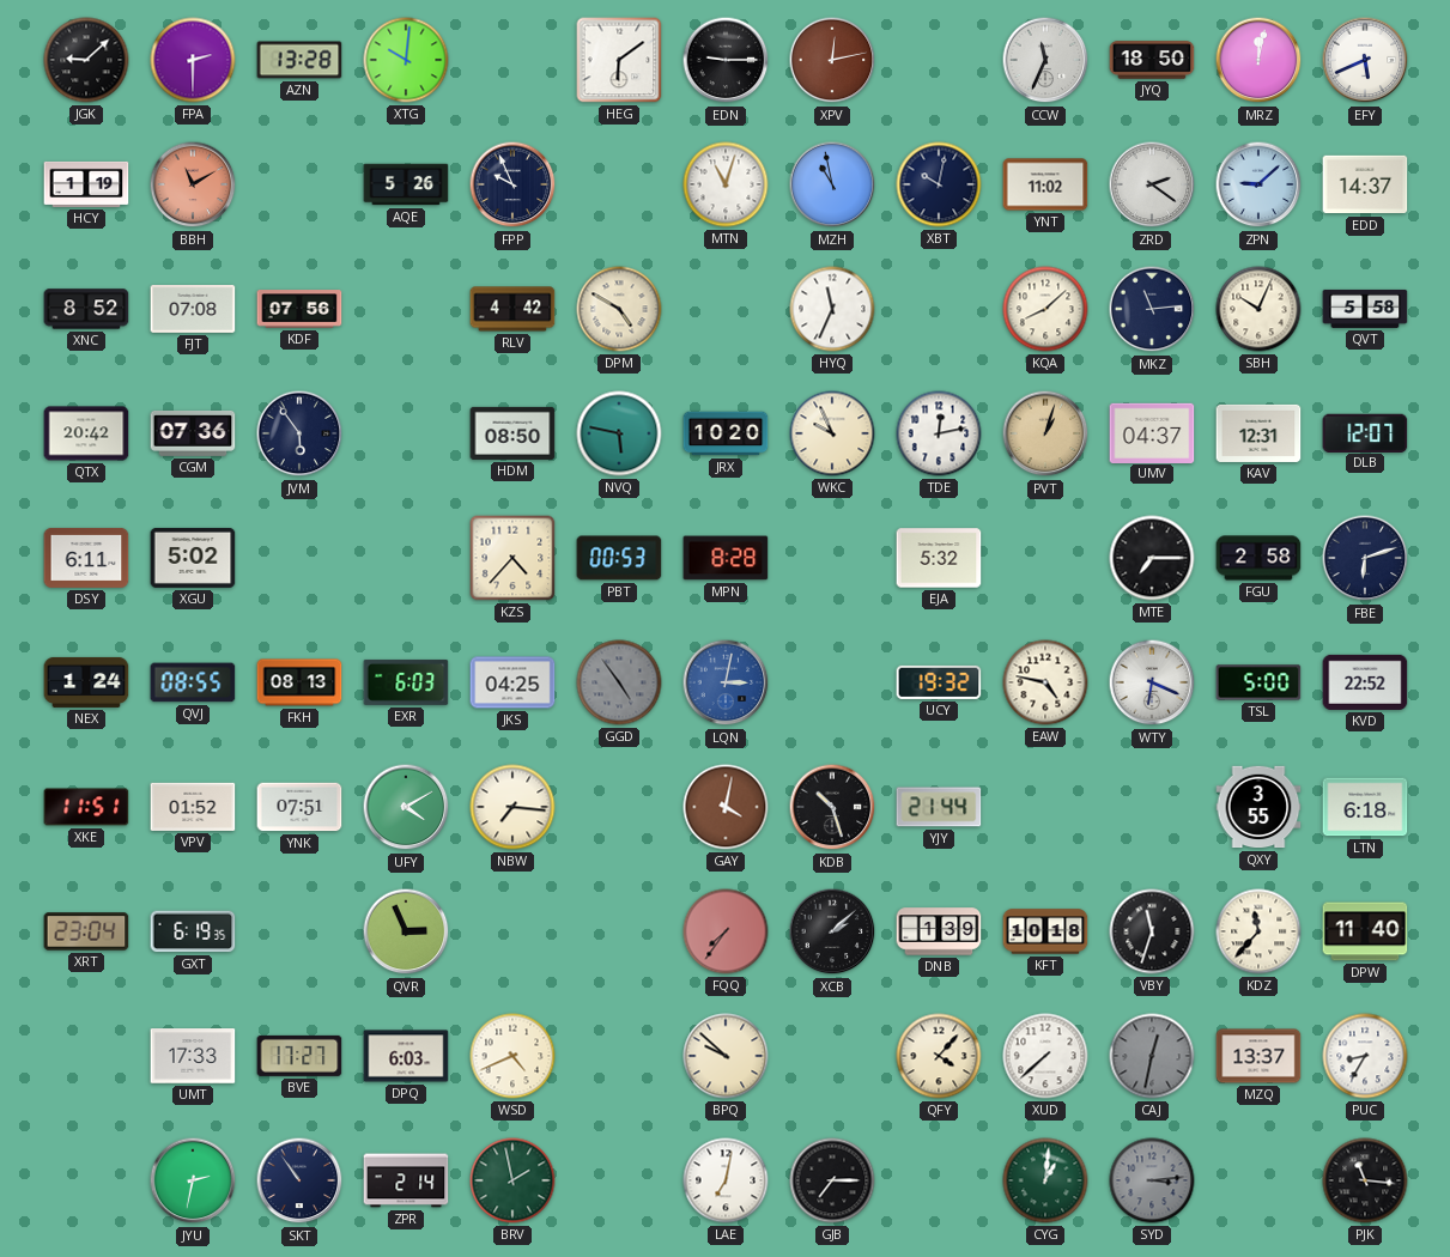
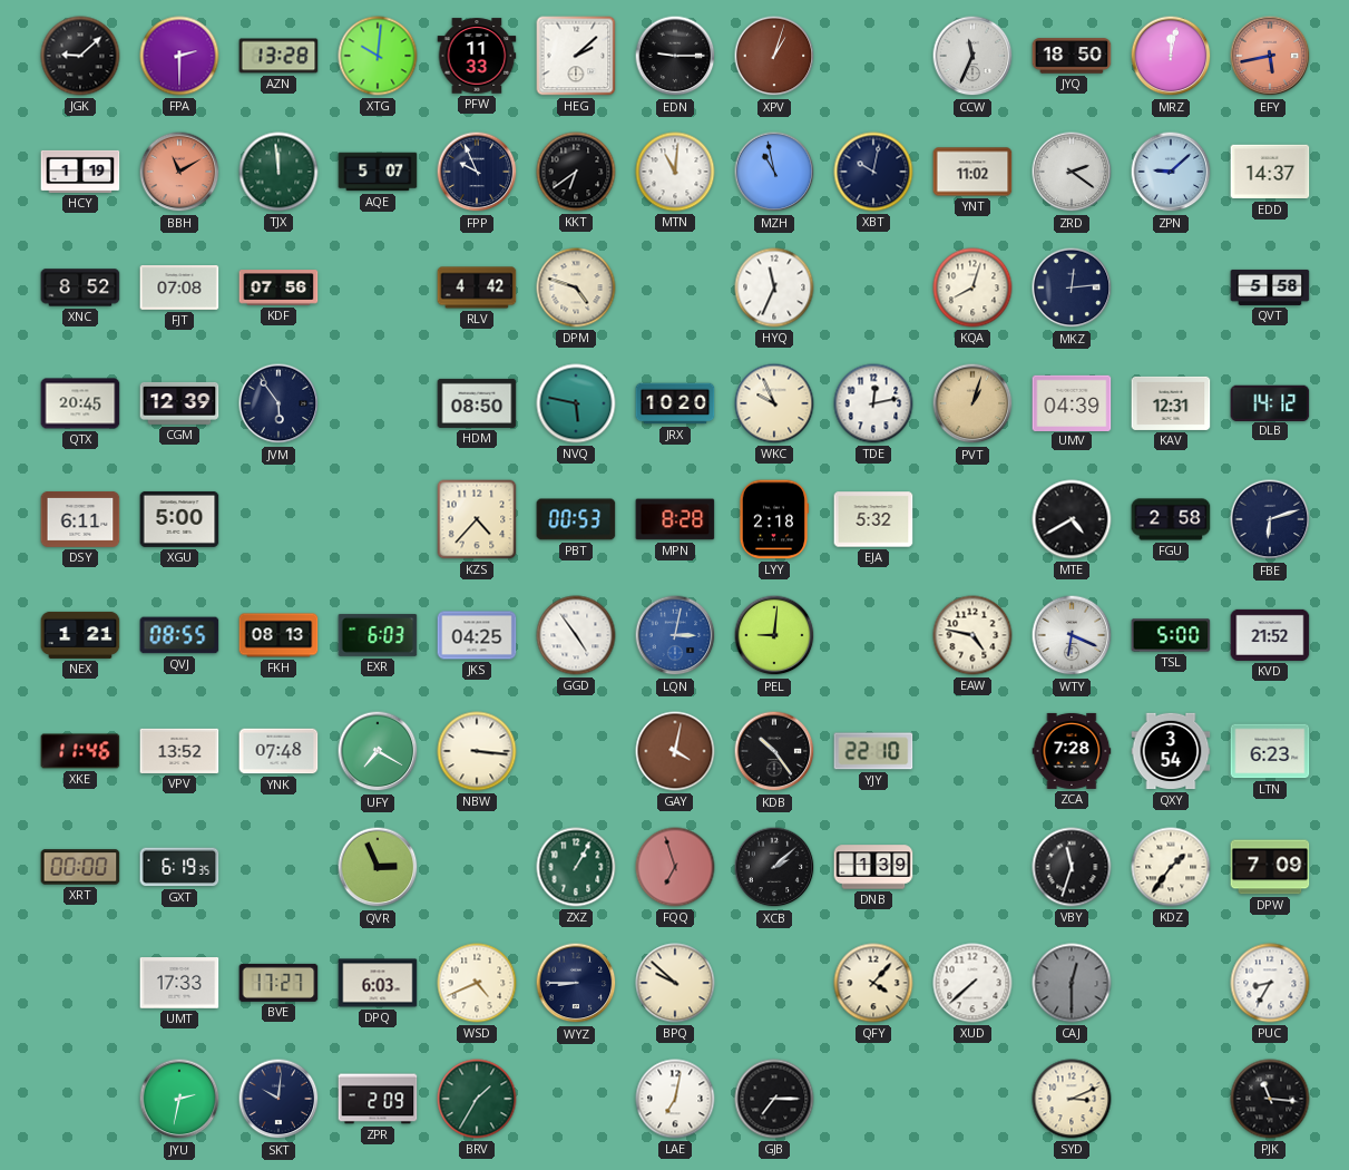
PFW: none -> 11:33
HEG: 6:09 -> 2:08
XPV: 12:13 -> 1:03
EFY: 5:41 -> 5:43
EFY dial: white -> salmon
TJX: none -> 11:59
AQE: 5:26 -> 5:07
KKT: none -> 6:39
MTN: 11:03 -> 11:01
DPM: 4:50 -> 4:48
KQA: 8:08 -> 8:03
MKZ: 11:14 -> 12:14
SBH: 10:04 -> none
QTX: 20:42 -> 20:45
CGM: 07:36 -> 12:39
UMV: 04:37 -> 04:39
DLB: 12:07 -> 14:12
XGU: 5:02 -> 5:00
LYY: none -> 2:18
MTE: 7:15 -> 4:40
NEX: 1:24 -> 1:21
GGD dial: grey -> white
PEL: none -> 9:01
UCY: 19:32 -> none
KVD: 22:52 -> 21:52
XKE: 11:51 -> 11:46
VPV: 01:52 -> 13:52
YNK: 07:51 -> 07:48
UFY: 4:10 -> 7:20
NBW: 7:16 -> 3:16
KDB: 10:27 -> 10:24
YJY: 21:44 -> 22:10
ZCA: none -> 7:28
QXY: 3:55 -> 3:54
LTN: 6:18 -> 6:23
XRT: 23:04 -> 00:00
ZXZ: none -> 1:05
FQQ: 7:36 -> 6:57
KFT: 10:18 -> none
KDZ: 11:37 -> 1:36
DPW: 11:40 -> 7:09
WYZ: none -> 8:45
CAJ: 12:32 -> 12:30
MZQ: 13:37 -> none
SKT: 10:54 -> 10:01
ZPR: 2:14 -> 2:09
BRV: 1:58 -> 1:35
CYG: 1:01 -> none
SYD: 3:14 -> 3:11
SYD dial: grey -> cream
